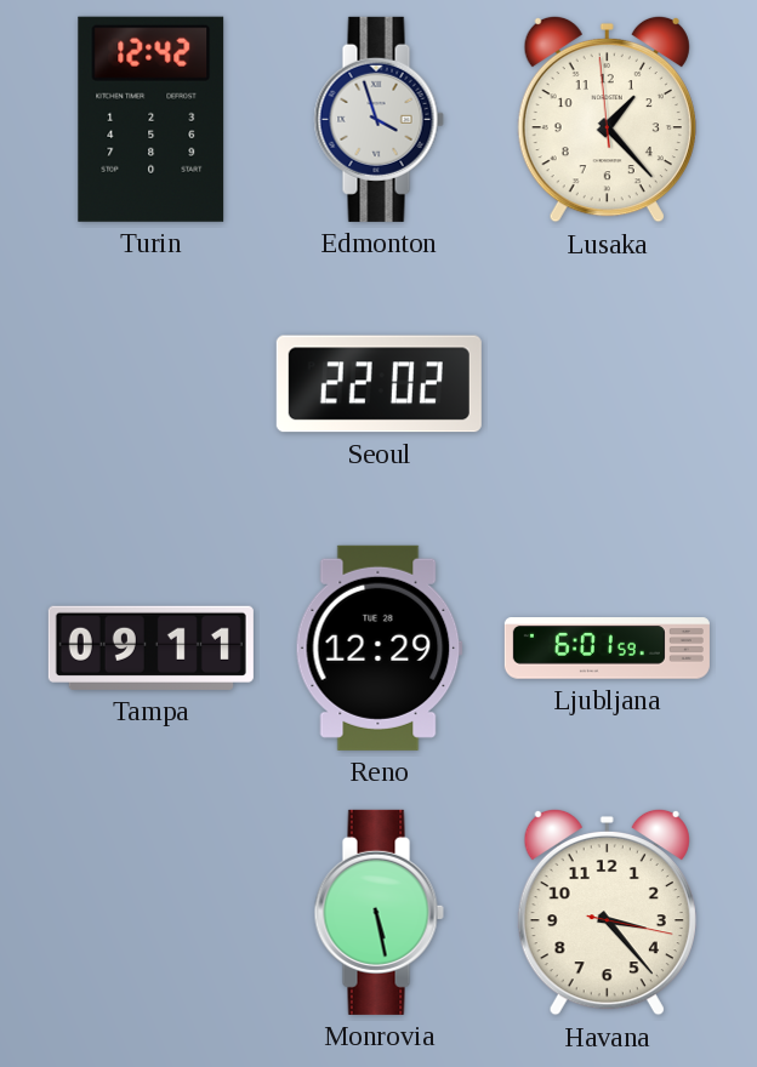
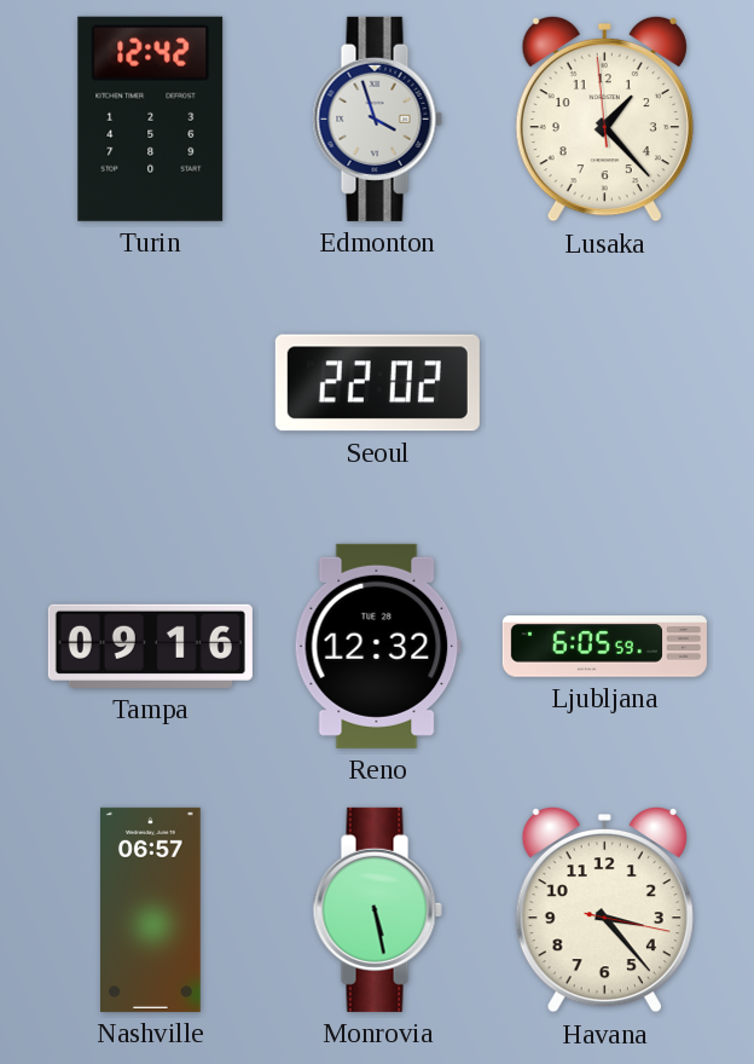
Tampa: 09:11 -> 09:16
Reno: 12:29 -> 12:32
Ljubljana: 6:01 -> 6:05
Nashville: none -> 06:57
